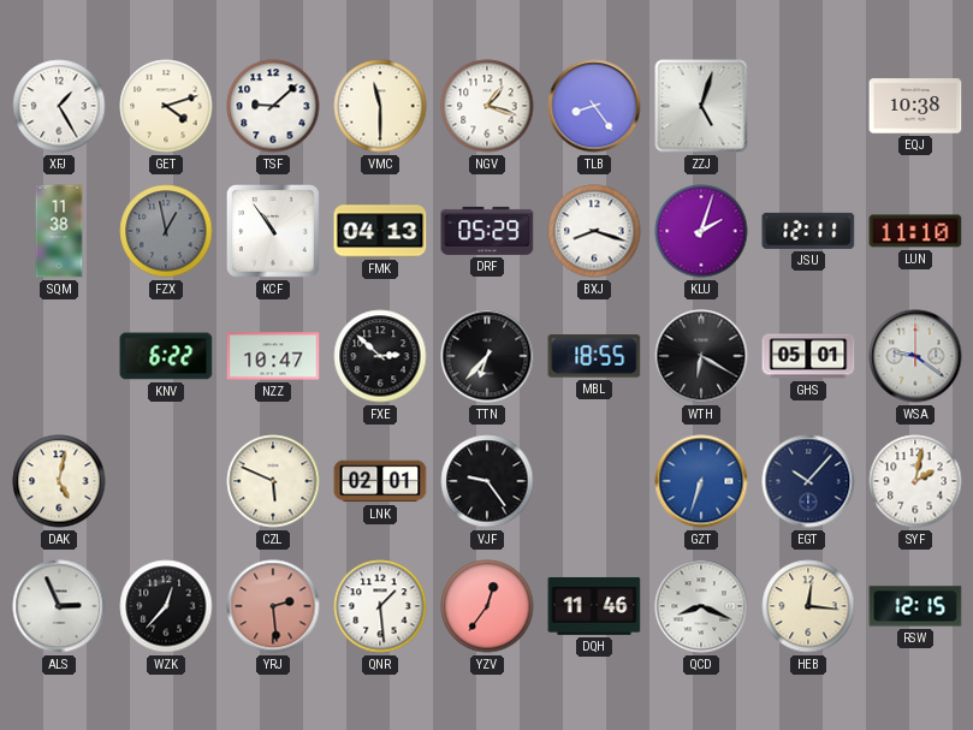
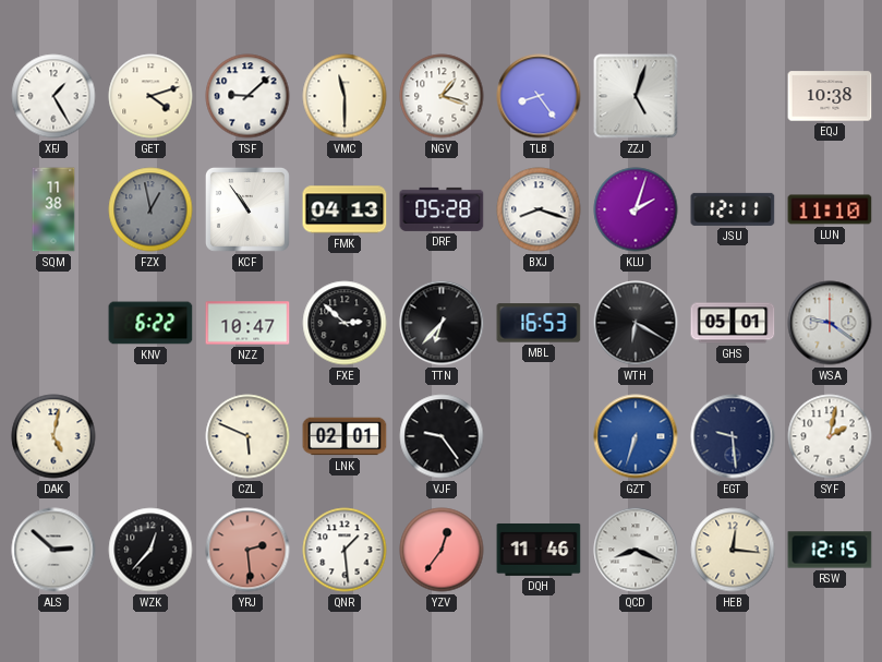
DRF: 05:29 -> 05:28
MBL: 18:55 -> 16:53
EGT: 10:07 -> 9:29
ALS: 2:56 -> 2:52
